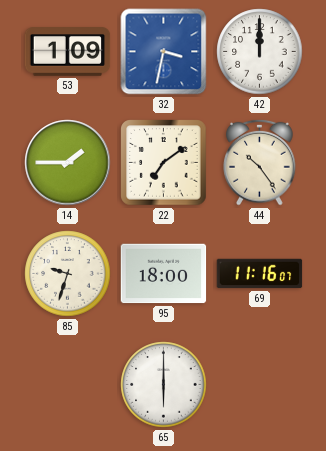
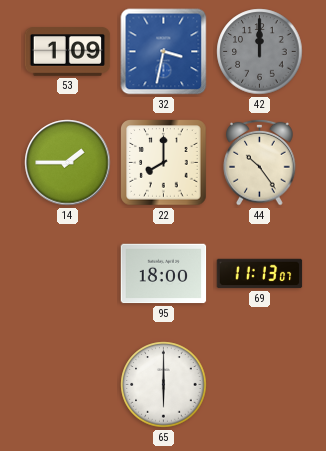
42 dial: white -> grey
22: 7:09 -> 8:00
85: 9:33 -> none
69: 11:16 -> 11:13
